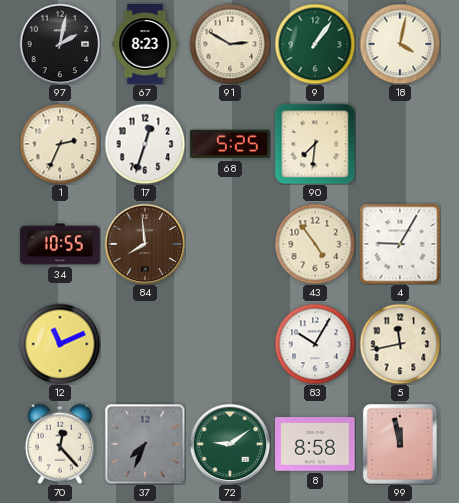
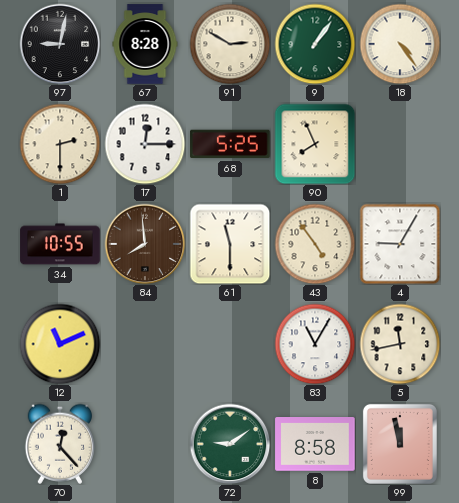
97: 2:02 -> 9:02
67: 8:23 -> 8:28
18: 4:02 -> 4:24
1: 2:34 -> 2:30
17: 12:33 -> 12:15
90: 7:31 -> 7:56
61: none -> 11:30
83: 10:05 -> 11:05
37: 7:34 -> none
